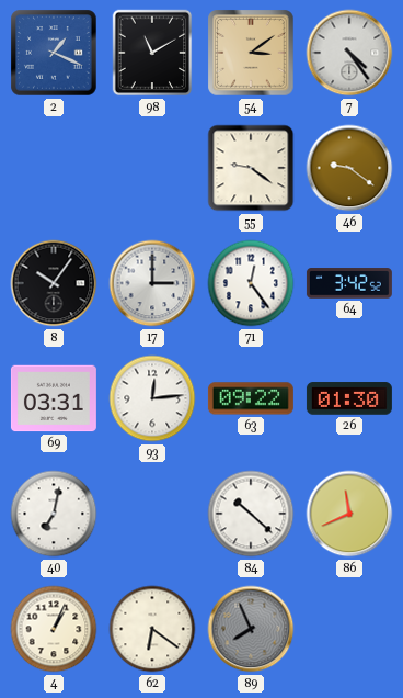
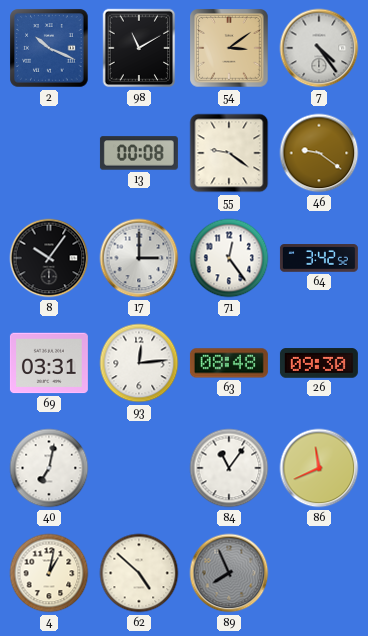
2: 1:19 -> 10:19
13: none -> 00:08
63: 09:22 -> 08:48
26: 01:30 -> 09:30
84: 10:22 -> 11:06
4: 1:04 -> 1:02
62: 6:21 -> 4:52
